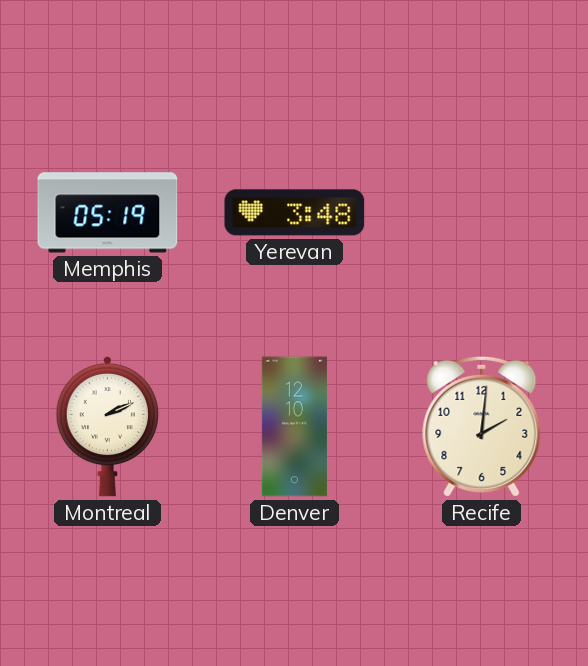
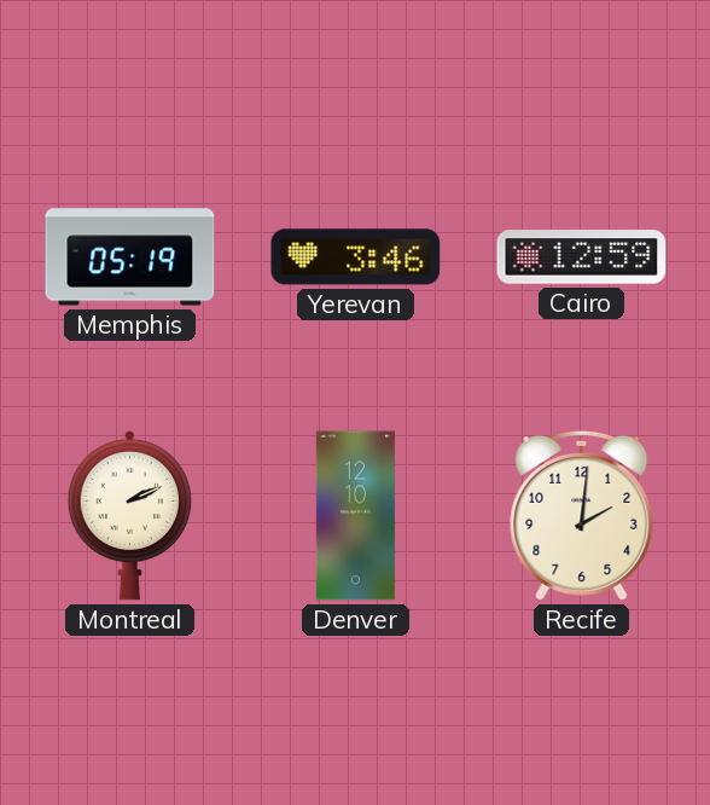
Yerevan: 3:48 -> 3:46
Cairo: none -> 12:59
